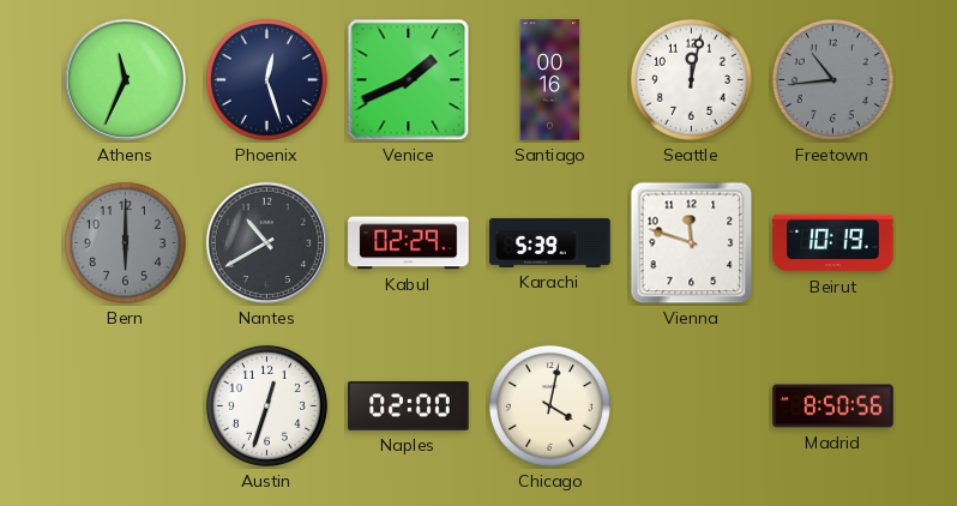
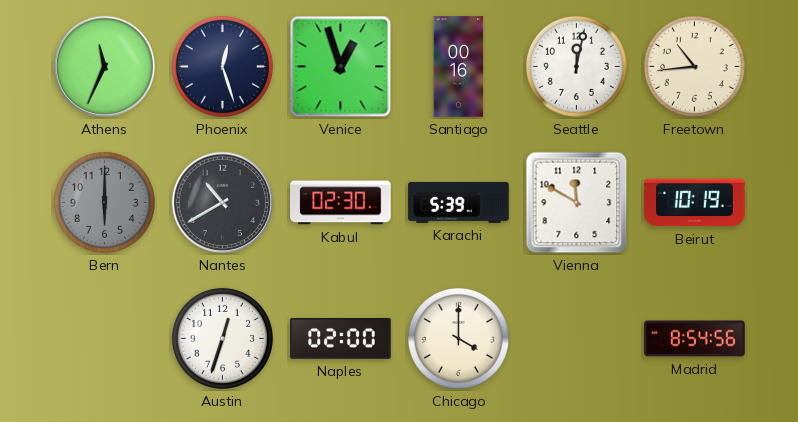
Venice: 1:41 -> 12:57
Freetown dial: grey -> cream
Kabul: 02:29 -> 02:30
Vienna: 11:48 -> 11:50
Chicago: 4:02 -> 4:00
Madrid: 8:50 -> 8:54
